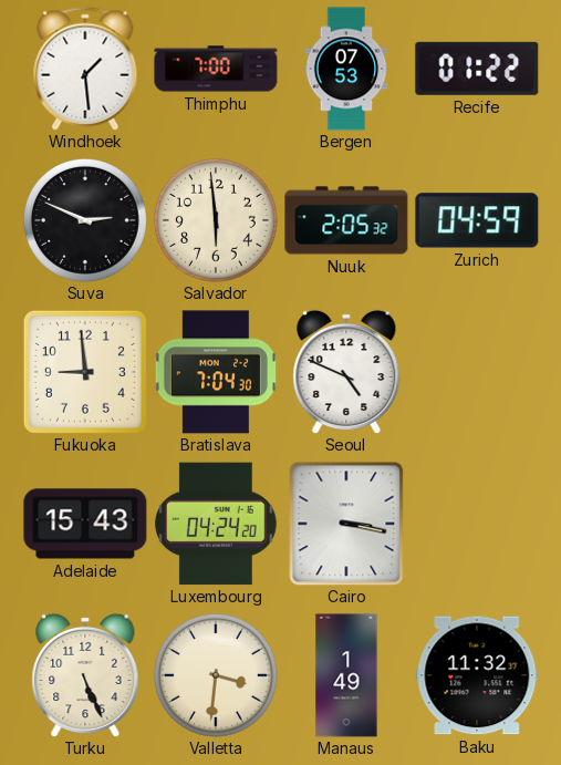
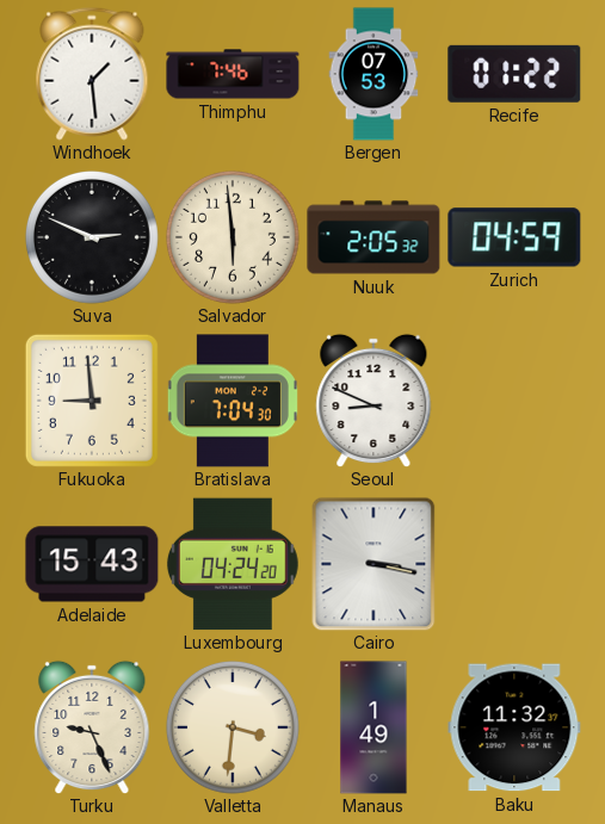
Thimphu: 7:00 -> 7:46
Seoul: 4:49 -> 8:49
Turku: 5:26 -> 9:26
